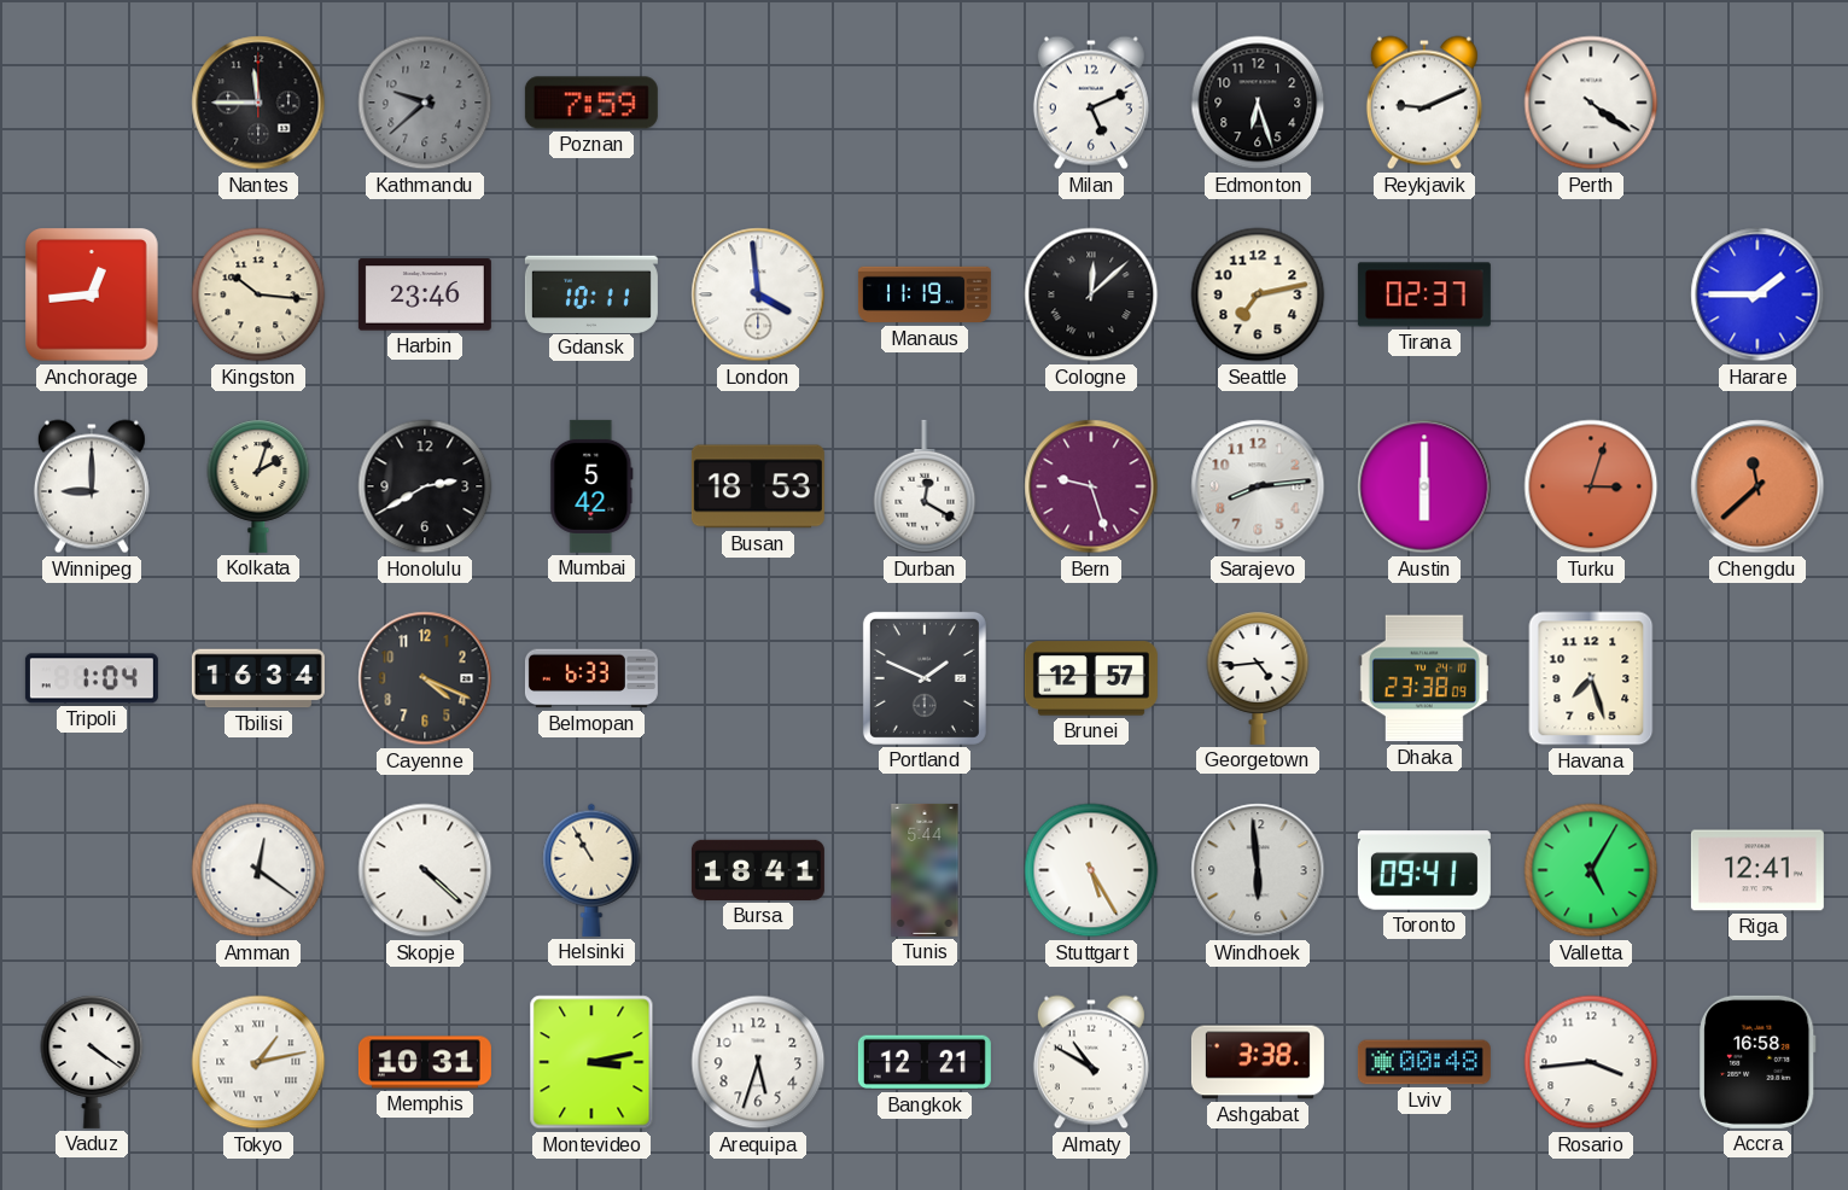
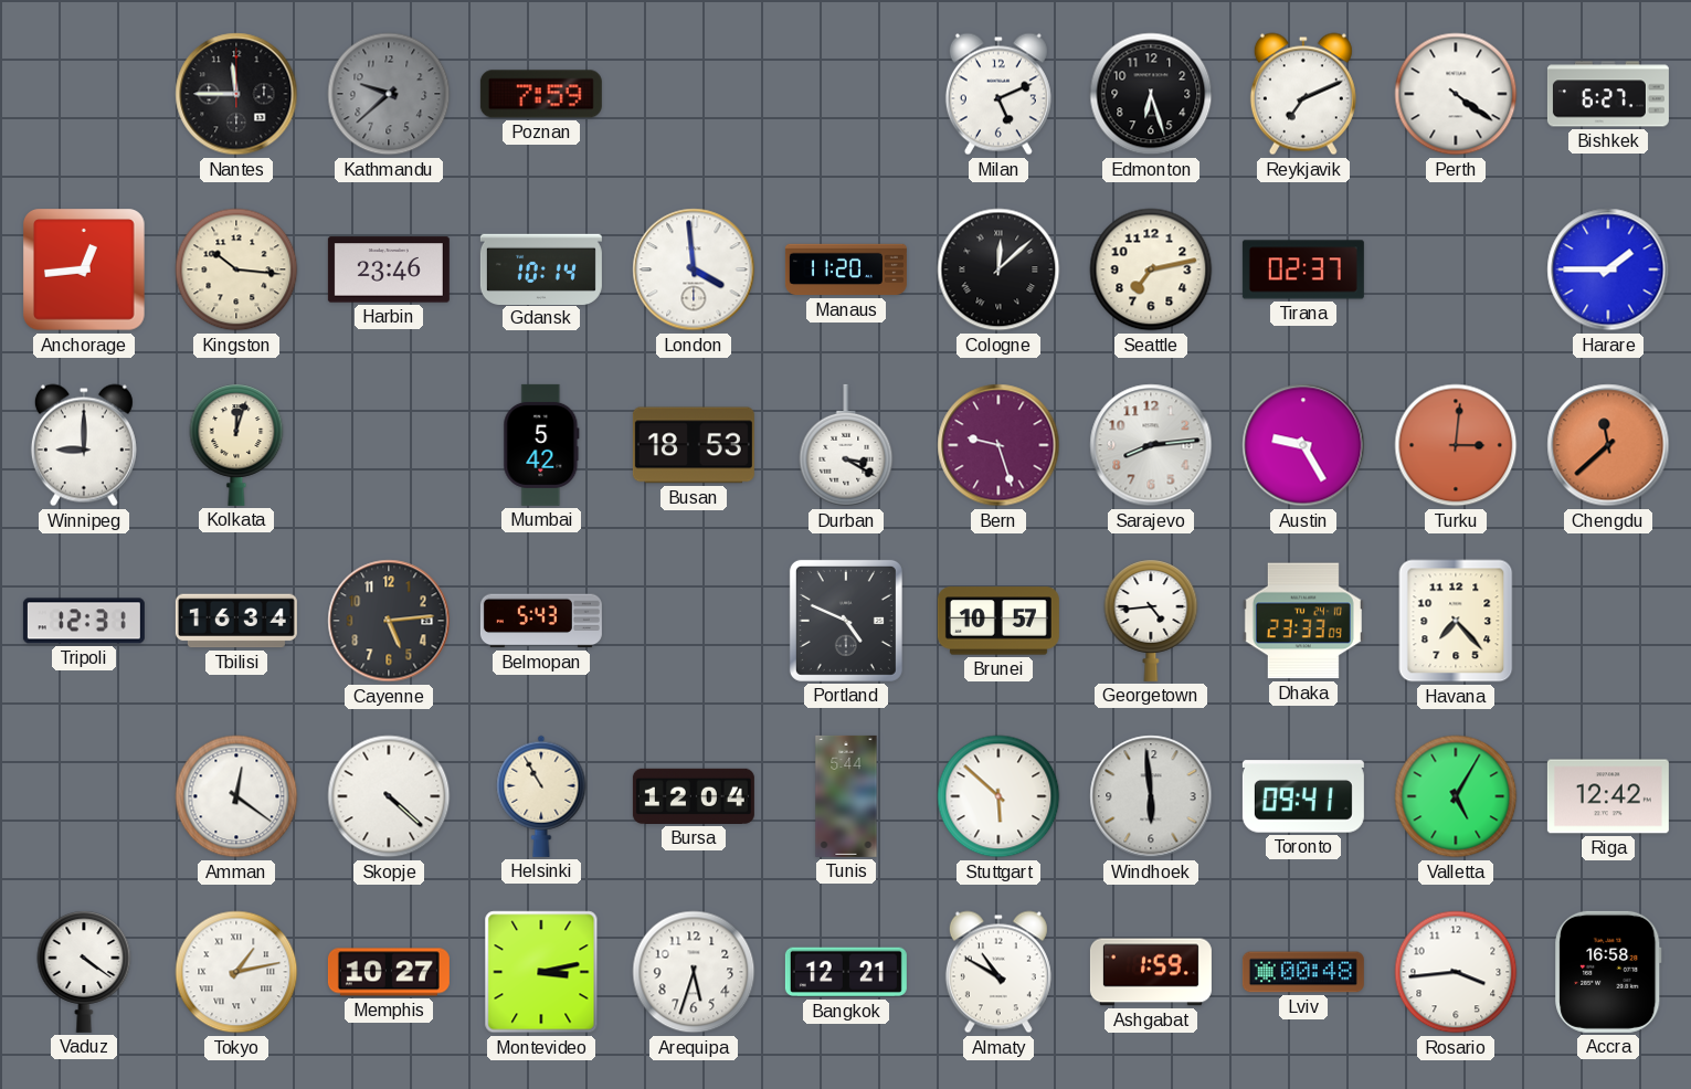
Reykjavik: 9:11 -> 7:11
Bishkek: none -> 6:27
Gdansk: 10:11 -> 10:14
Manaus: 11:19 -> 11:20
Kolkata: 2:03 -> 12:03
Honolulu: 2:40 -> none
Durban: 12:20 -> 3:20
Austin: 6:00 -> 9:25
Turku: 3:03 -> 3:01
Tripoli: 1:04 -> 12:31
Cayenne: 4:19 -> 5:14
Belmopan: 6:33 -> 5:43
Portland: 1:49 -> 4:49
Brunei: 12:57 -> 10:57
Dhaka: 23:38 -> 23:33
Havana: 7:27 -> 7:23
Bursa: 18:41 -> 12:04
Stuttgart: 5:25 -> 5:52
Riga: 12:41 -> 12:42
Memphis: 10:31 -> 10:27
Ashgabat: 3:38 -> 1:59
